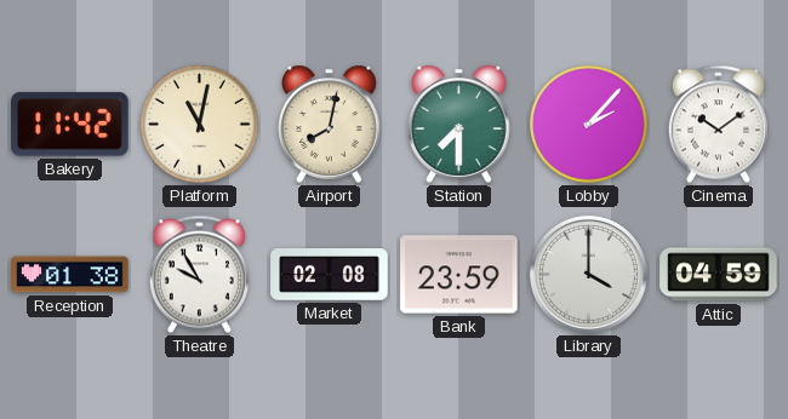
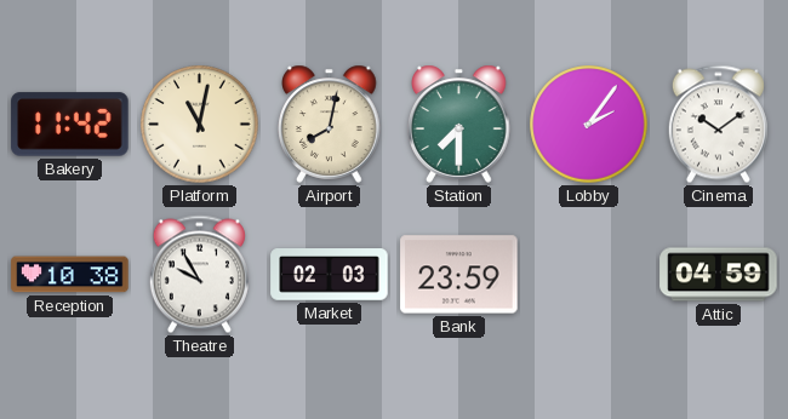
Lobby: 2:07 -> 2:06
Reception: 01:38 -> 10:38
Market: 02:08 -> 02:03
Library: 4:00 -> none
